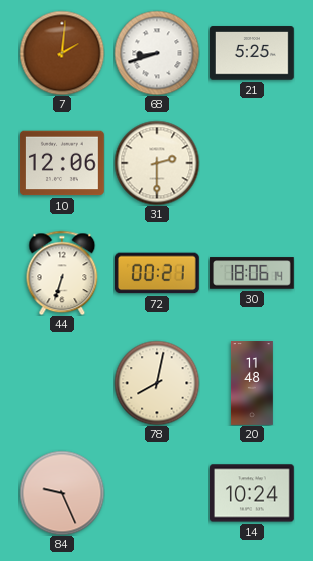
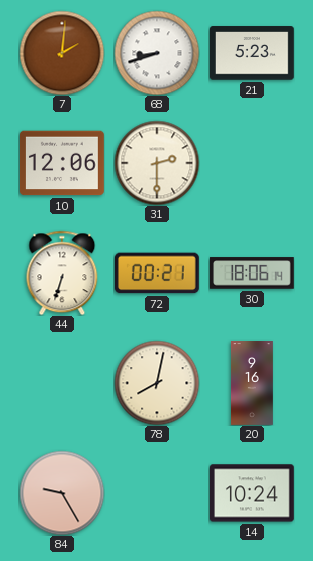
21: 5:25 -> 5:23
20: 11:48 -> 9:16
84: 9:26 -> 9:25
